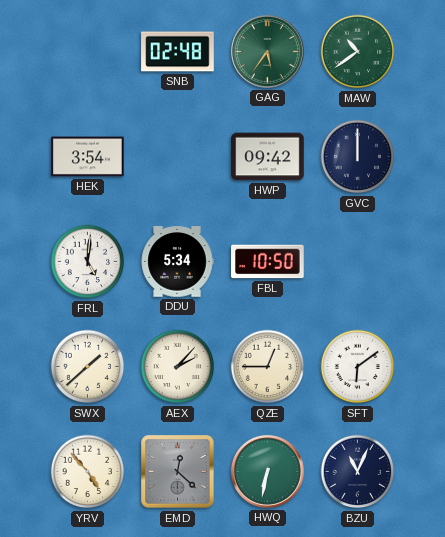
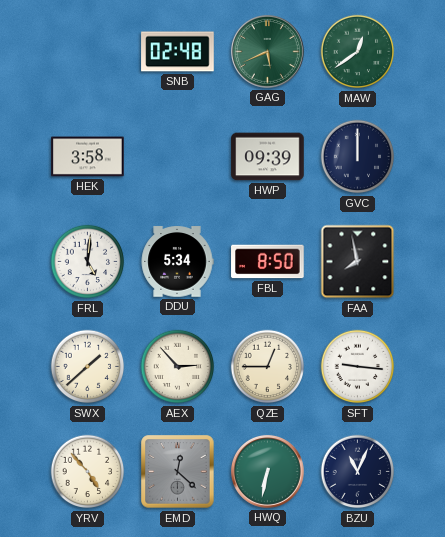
GAG: 5:36 -> 5:41
MAW: 10:39 -> 12:39
HEK: 3:54 -> 3:58
HWP: 09:42 -> 09:39
FBL: 10:50 -> 8:50
FAA: none -> 7:58
AEX: 2:07 -> 2:53
SFT: 6:09 -> 9:16
